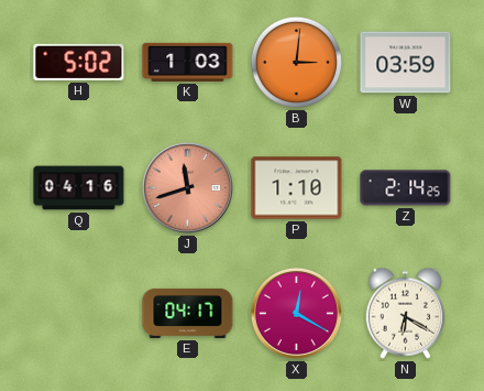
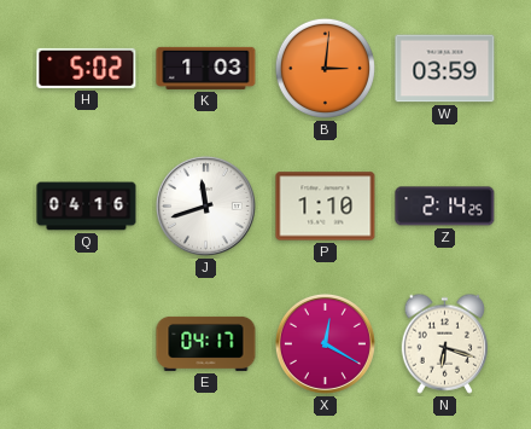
J dial: salmon -> white
N: 6:20 -> 6:18
